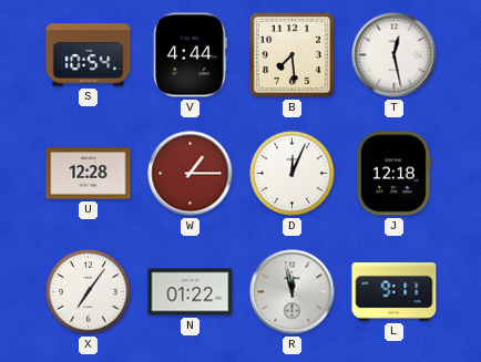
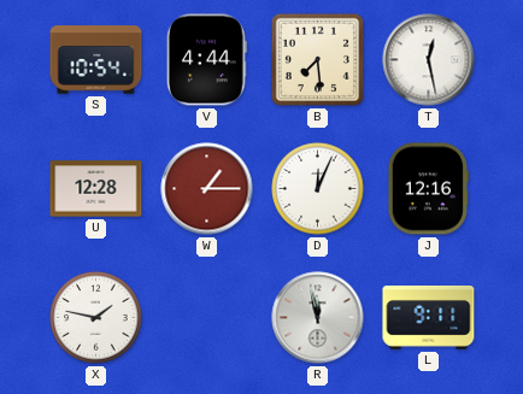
J: 12:18 -> 12:16
X: 7:06 -> 1:47
N: 01:22 -> none
